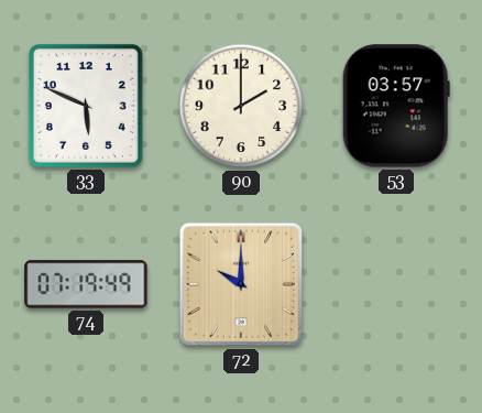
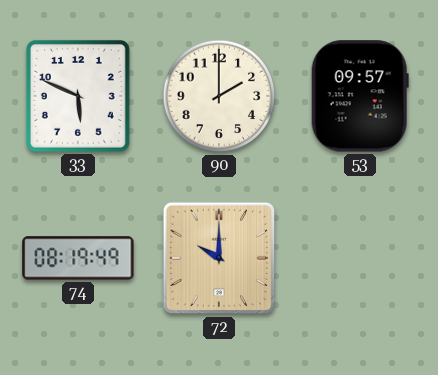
53: 03:57 -> 09:57
74: 07:19 -> 08:19
